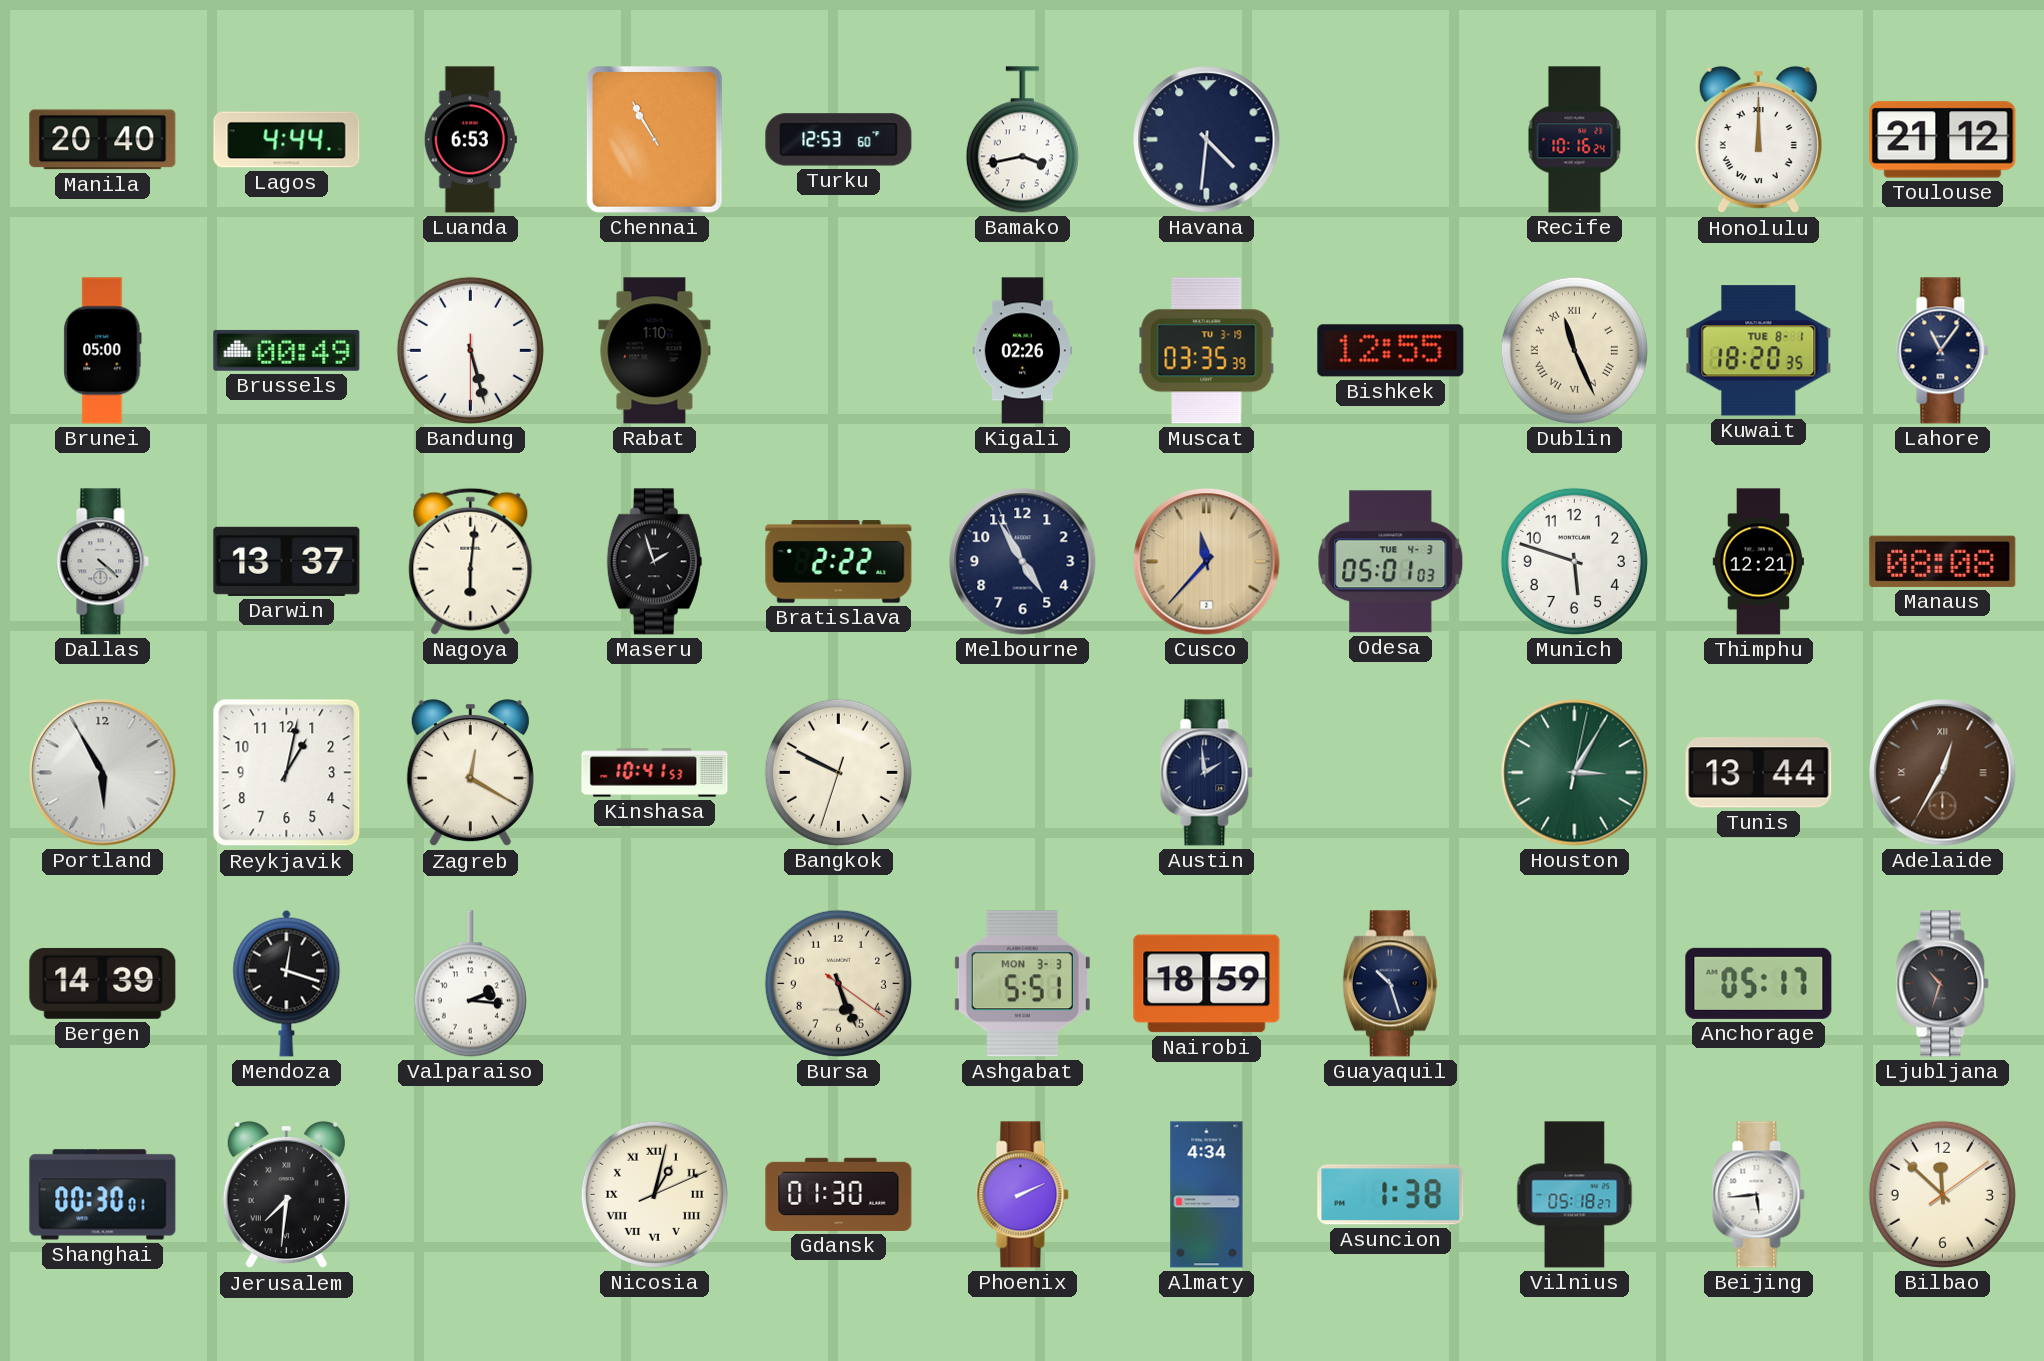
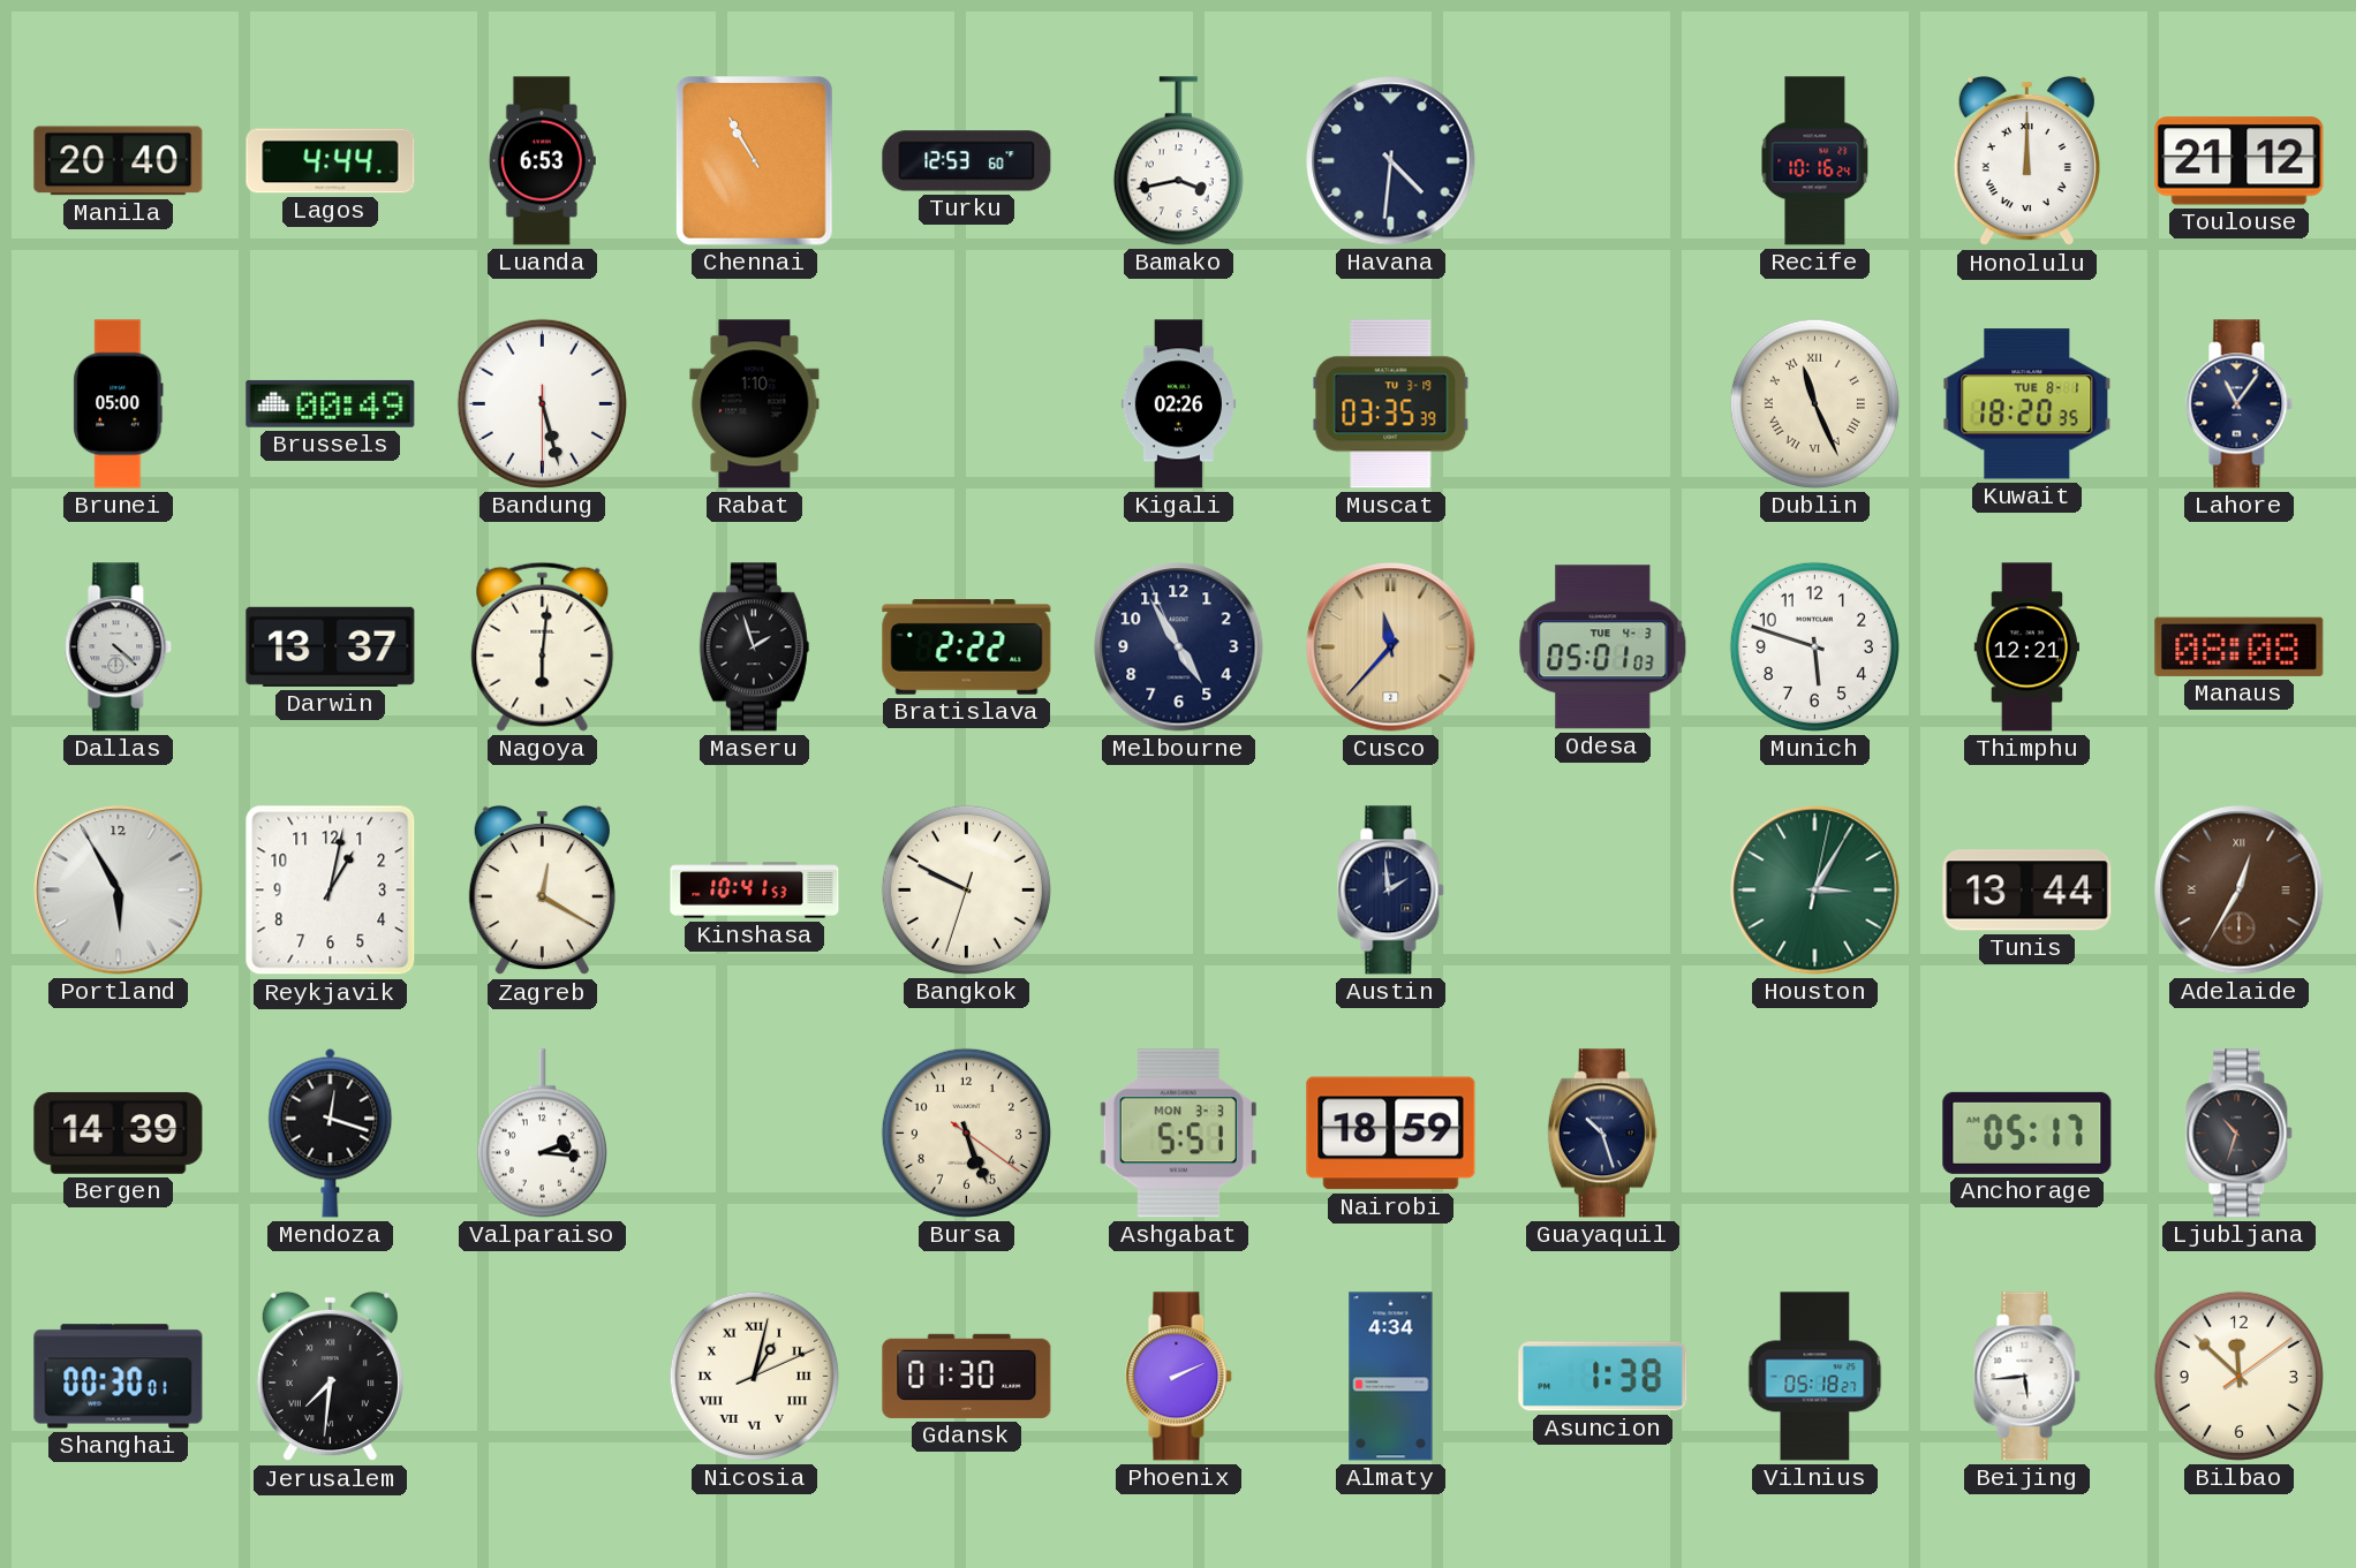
Bishkek: 12:55 -> none
